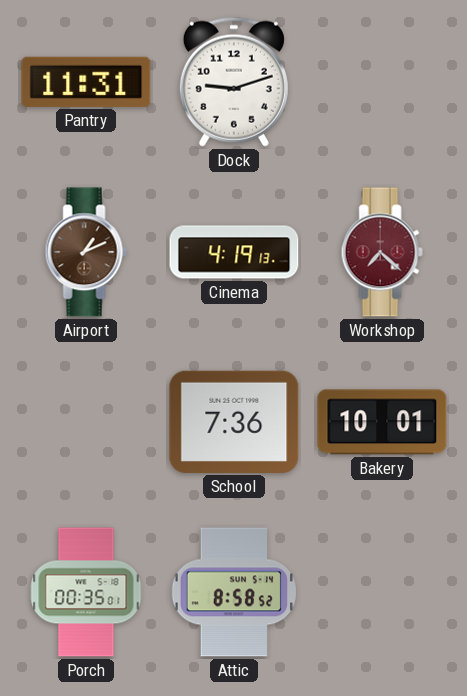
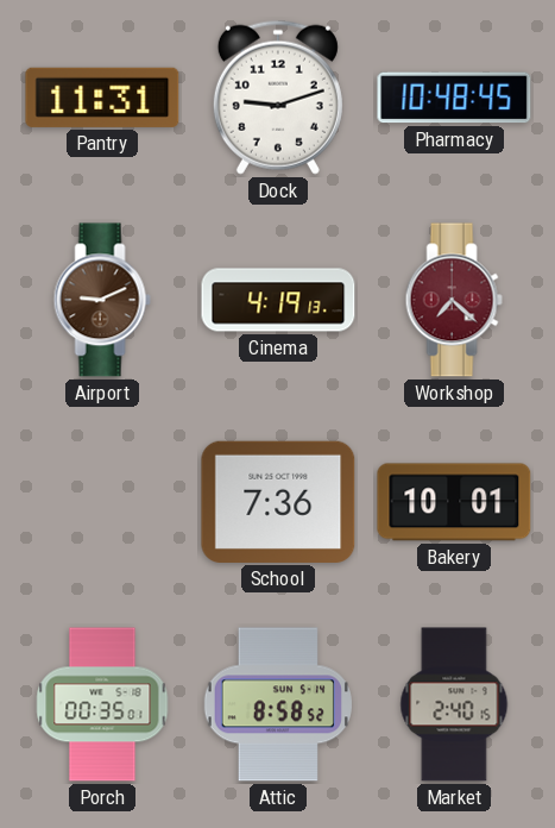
Pharmacy: none -> 10:48
Airport: 1:11 -> 9:11
Market: none -> 2:40
